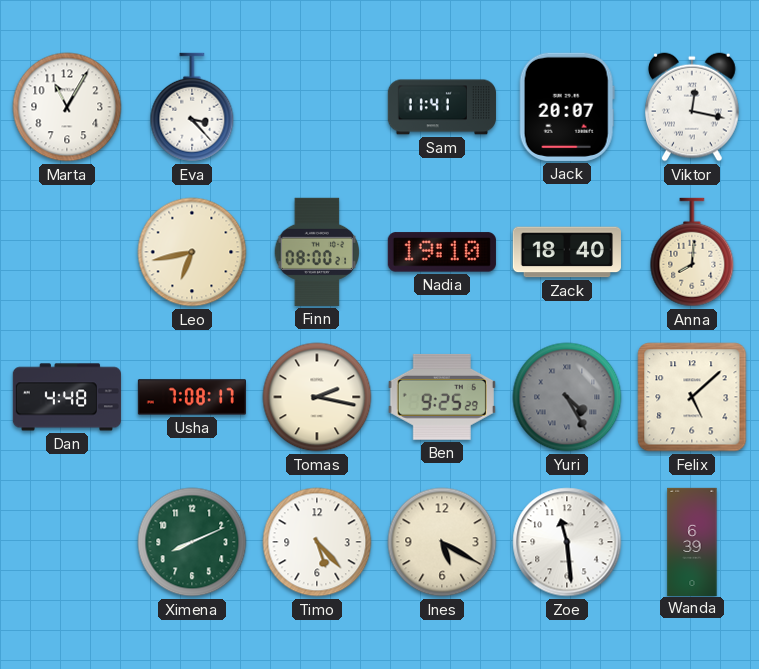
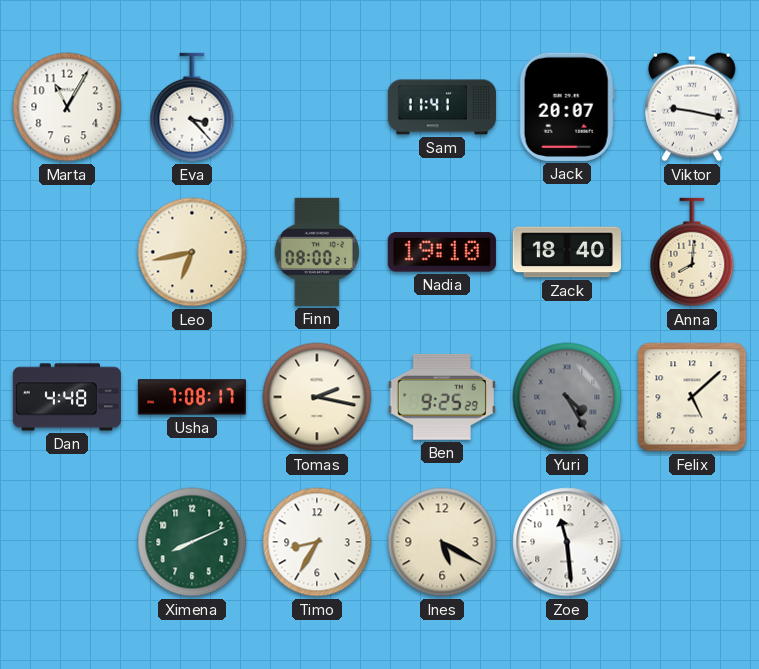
Viktor: 12:17 -> 9:17
Timo: 5:23 -> 8:35
Wanda: 6:39 -> none
